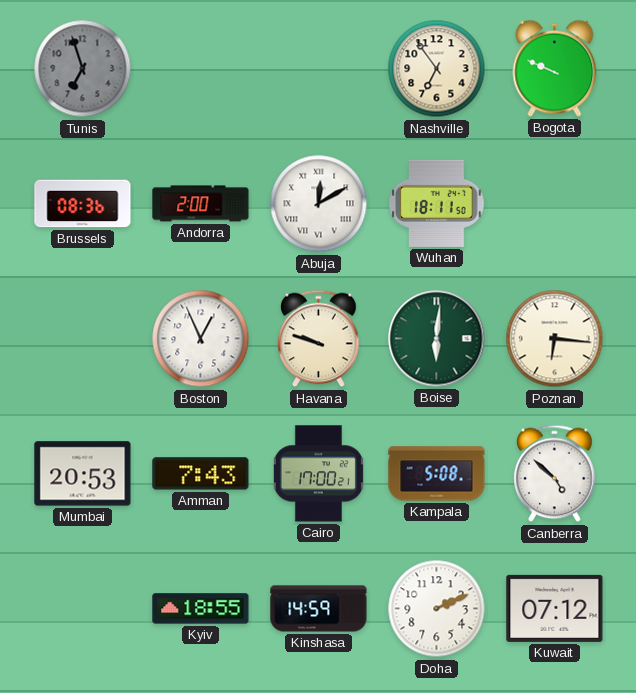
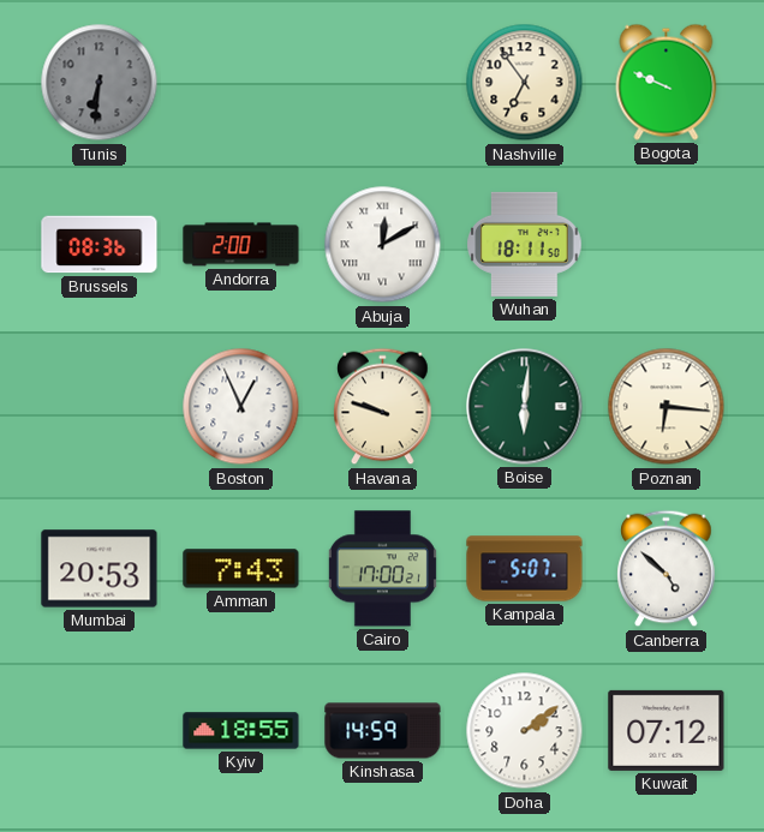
Tunis: 6:57 -> 6:31
Kampala: 5:08 -> 5:07
Doha: 2:11 -> 2:09
